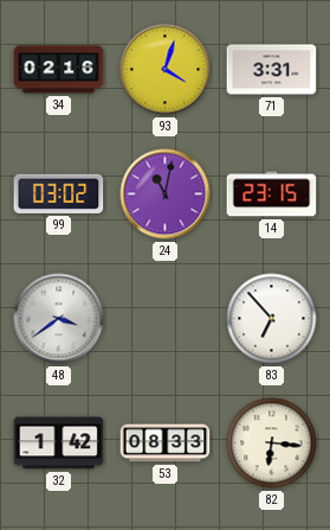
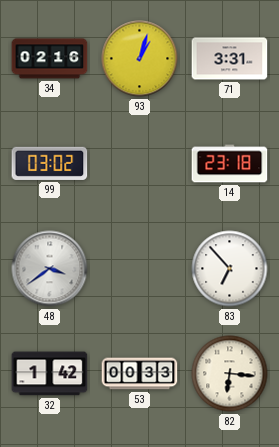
93: 4:03 -> 1:03
24: 11:02 -> none
14: 23:15 -> 23:18
53: 08:33 -> 00:33
